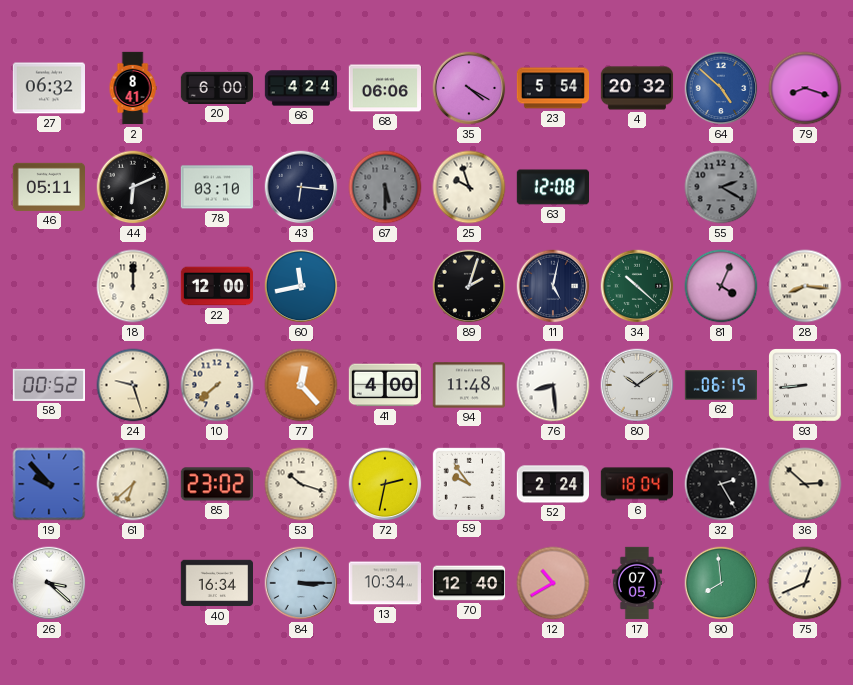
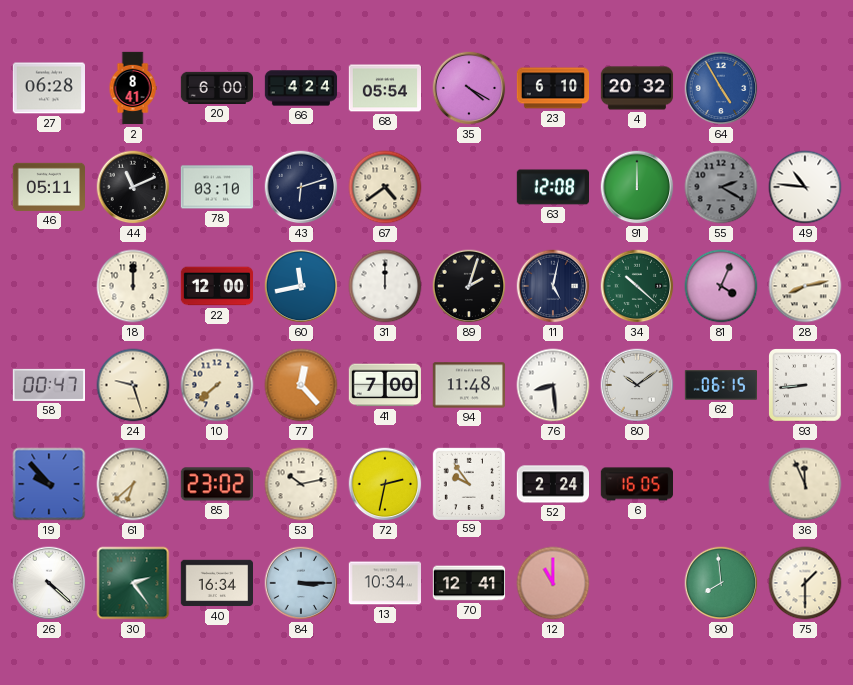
27: 06:32 -> 06:28
68: 06:06 -> 05:54
23: 5:54 -> 6:10
64: 4:52 -> 4:55
79: 8:18 -> none
44: 6:11 -> 11:11
43: 6:16 -> 6:12
67: 5:30 -> 4:39
67 dial: grey -> cream
25: 9:57 -> none
91: none -> 12:00
49: none -> 10:46
31: none -> 12:00
28: 8:16 -> 8:13
58: 00:52 -> 00:47
41: 4:00 -> 7:00
53: 10:18 -> 10:13
6: 18:04 -> 16:05
32: 2:25 -> none
36: 2:52 -> 11:56
26: 3:22 -> 4:22
30: none -> 2:24
70: 12:40 -> 12:41
12: 10:40 -> 11:00
17: 07:05 -> none
75: 12:41 -> 1:30
